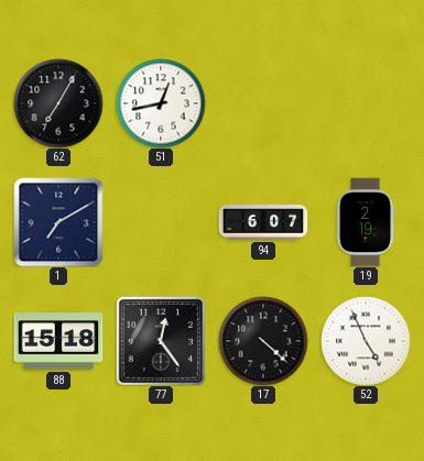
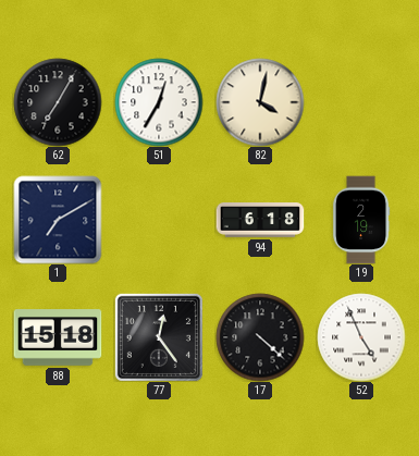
51: 12:43 -> 12:35
82: none -> 4:02
94: 6:07 -> 6:18
